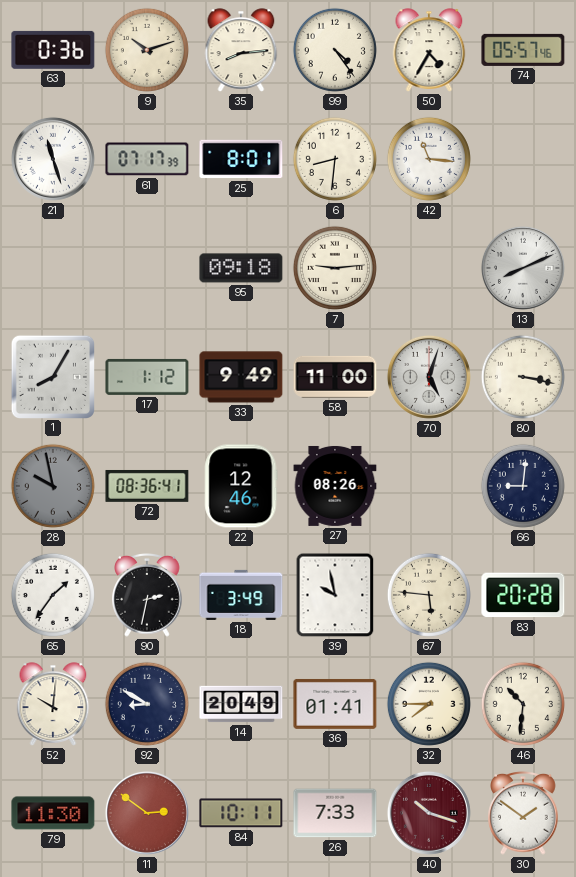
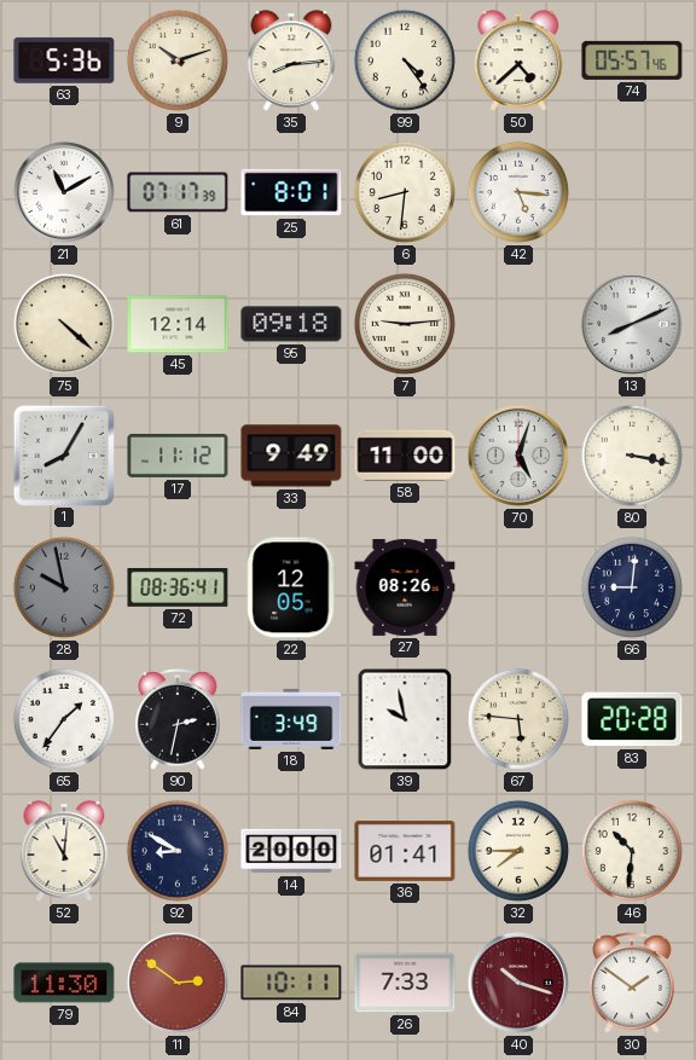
63: 0:36 -> 5:36
50: 4:35 -> 4:38
21: 11:27 -> 11:10
42: 11:16 -> 5:16
75: none -> 4:22
45: none -> 12:14
17: 1:12 -> 11:12
22: 12:46 -> 12:05
52: 10:01 -> 11:01
14: 20:49 -> 20:00
